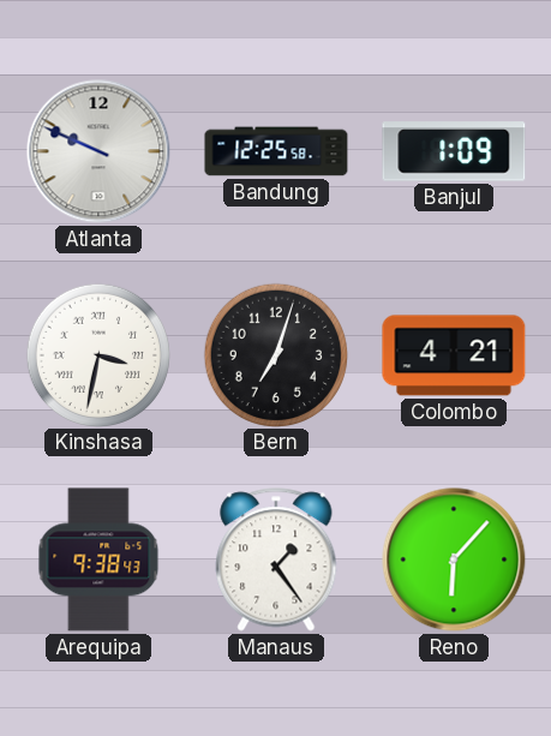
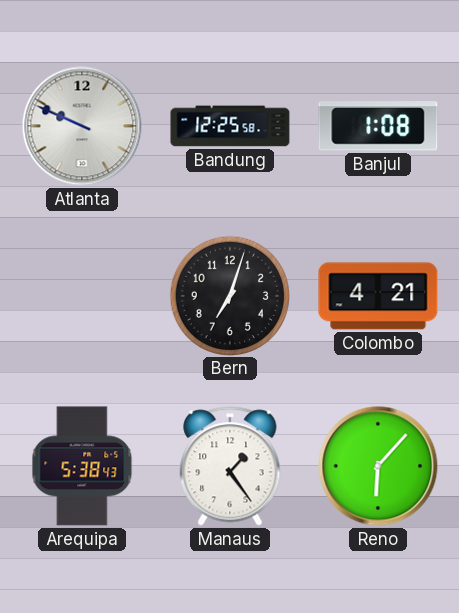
Banjul: 1:09 -> 1:08
Kinshasa: 3:32 -> none
Arequipa: 9:38 -> 5:38
